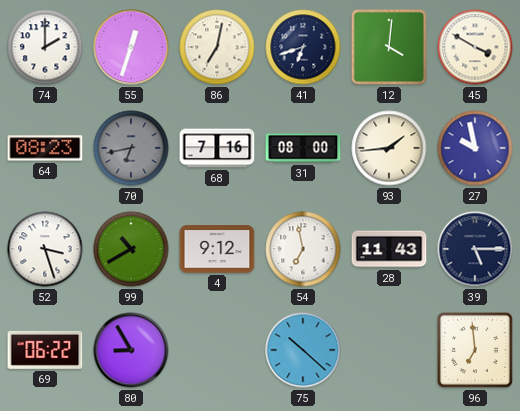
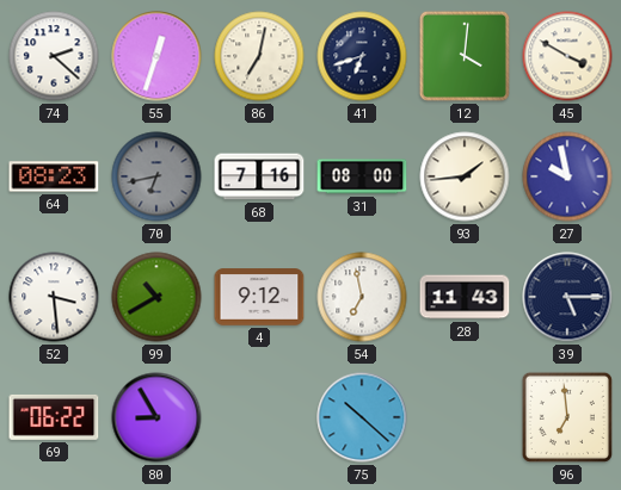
74: 2:00 -> 2:22
52: 3:27 -> 3:29
